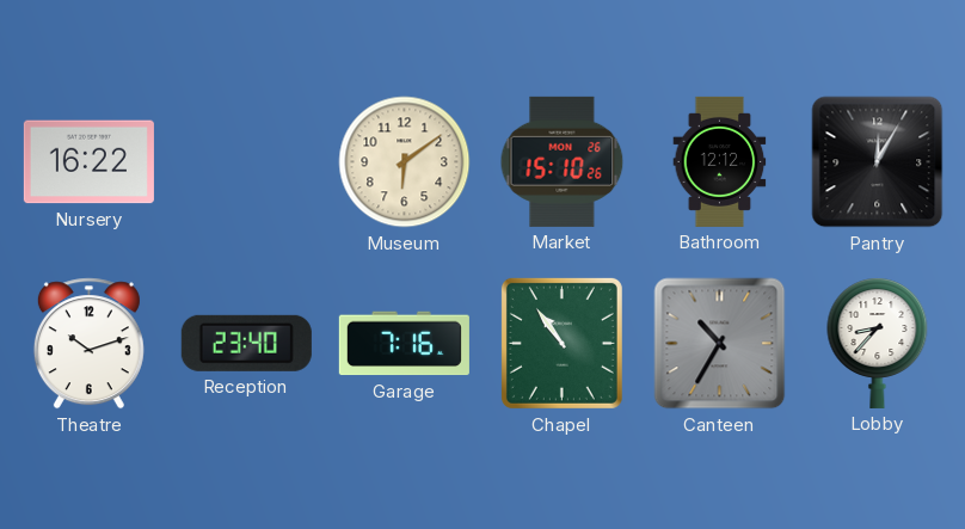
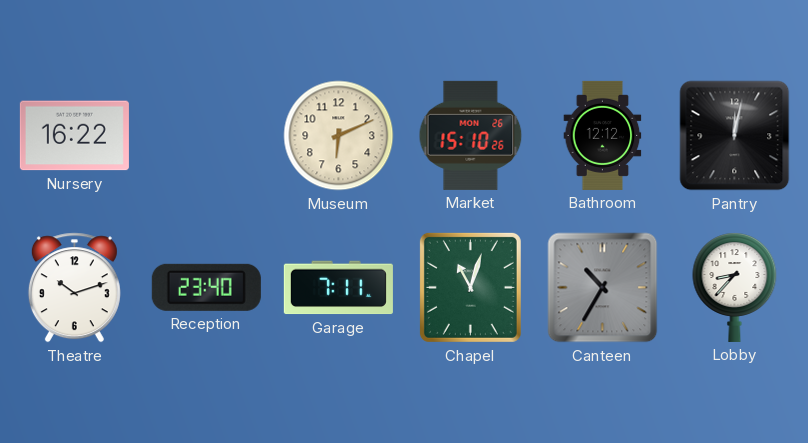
Museum: 6:09 -> 6:11
Pantry: 12:05 -> 12:02
Garage: 7:16 -> 7:11
Chapel: 10:54 -> 11:03
